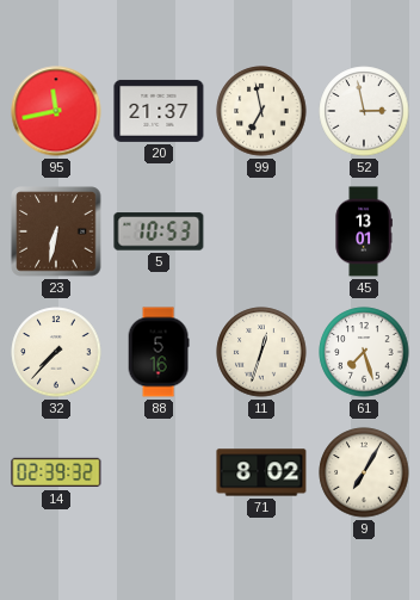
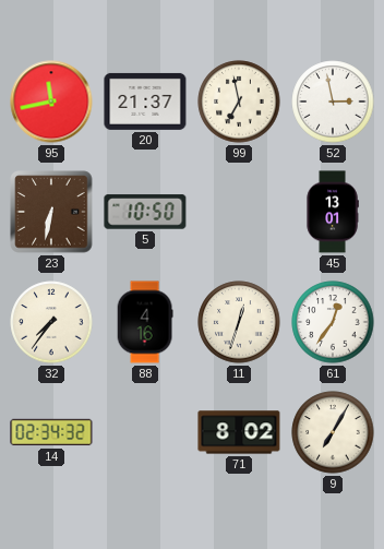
5: 10:53 -> 10:50
32: 7:37 -> 7:36
88: 5:16 -> 4:16
61: 7:27 -> 12:36
14: 02:39 -> 02:34
